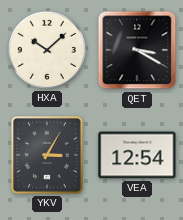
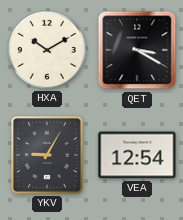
HXA: 10:08 -> 10:10
YKV: 3:05 -> 9:05
